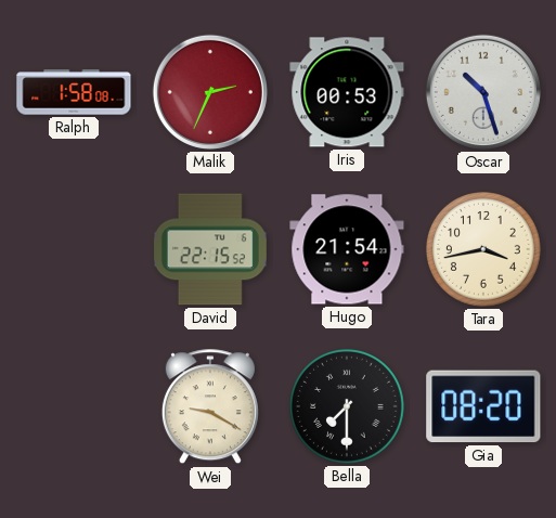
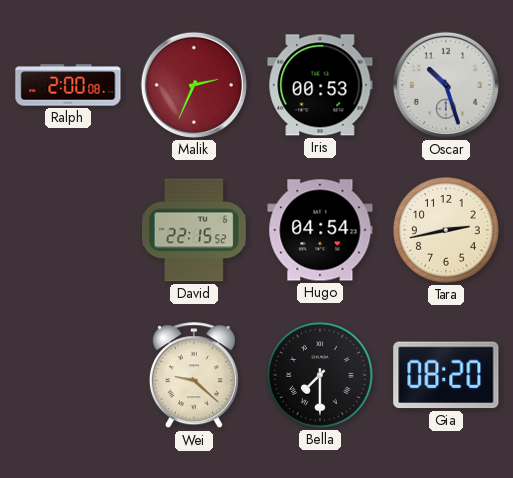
Ralph: 1:58 -> 2:00
Hugo: 21:54 -> 04:54
Tara: 3:43 -> 2:43
Wei: 9:20 -> 9:22
